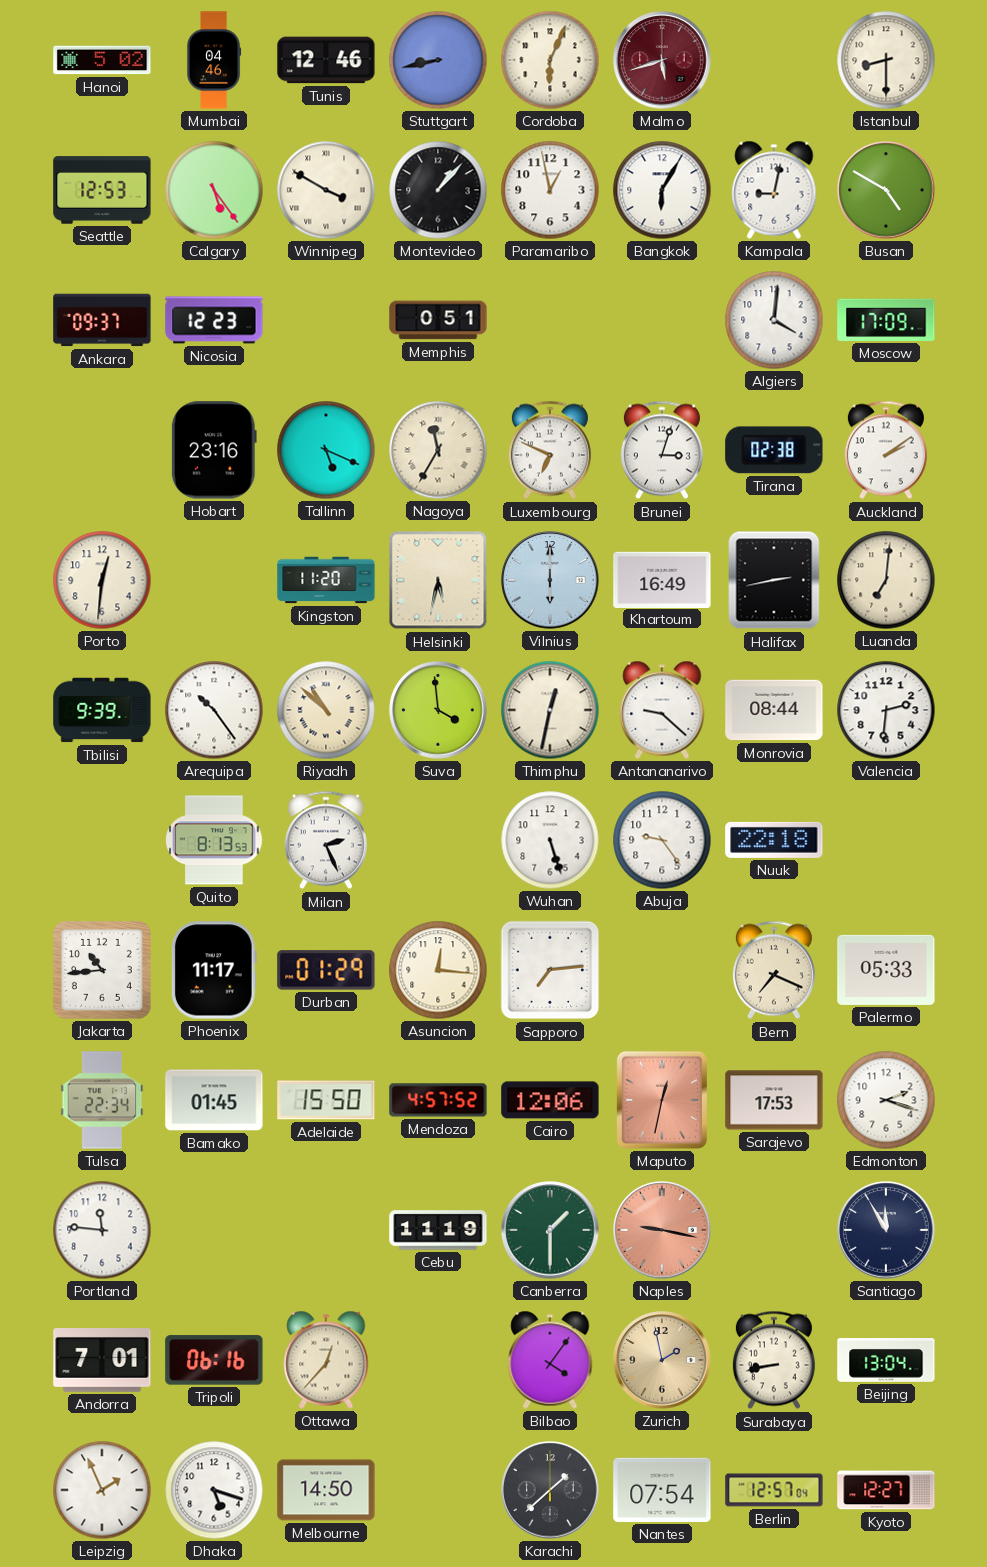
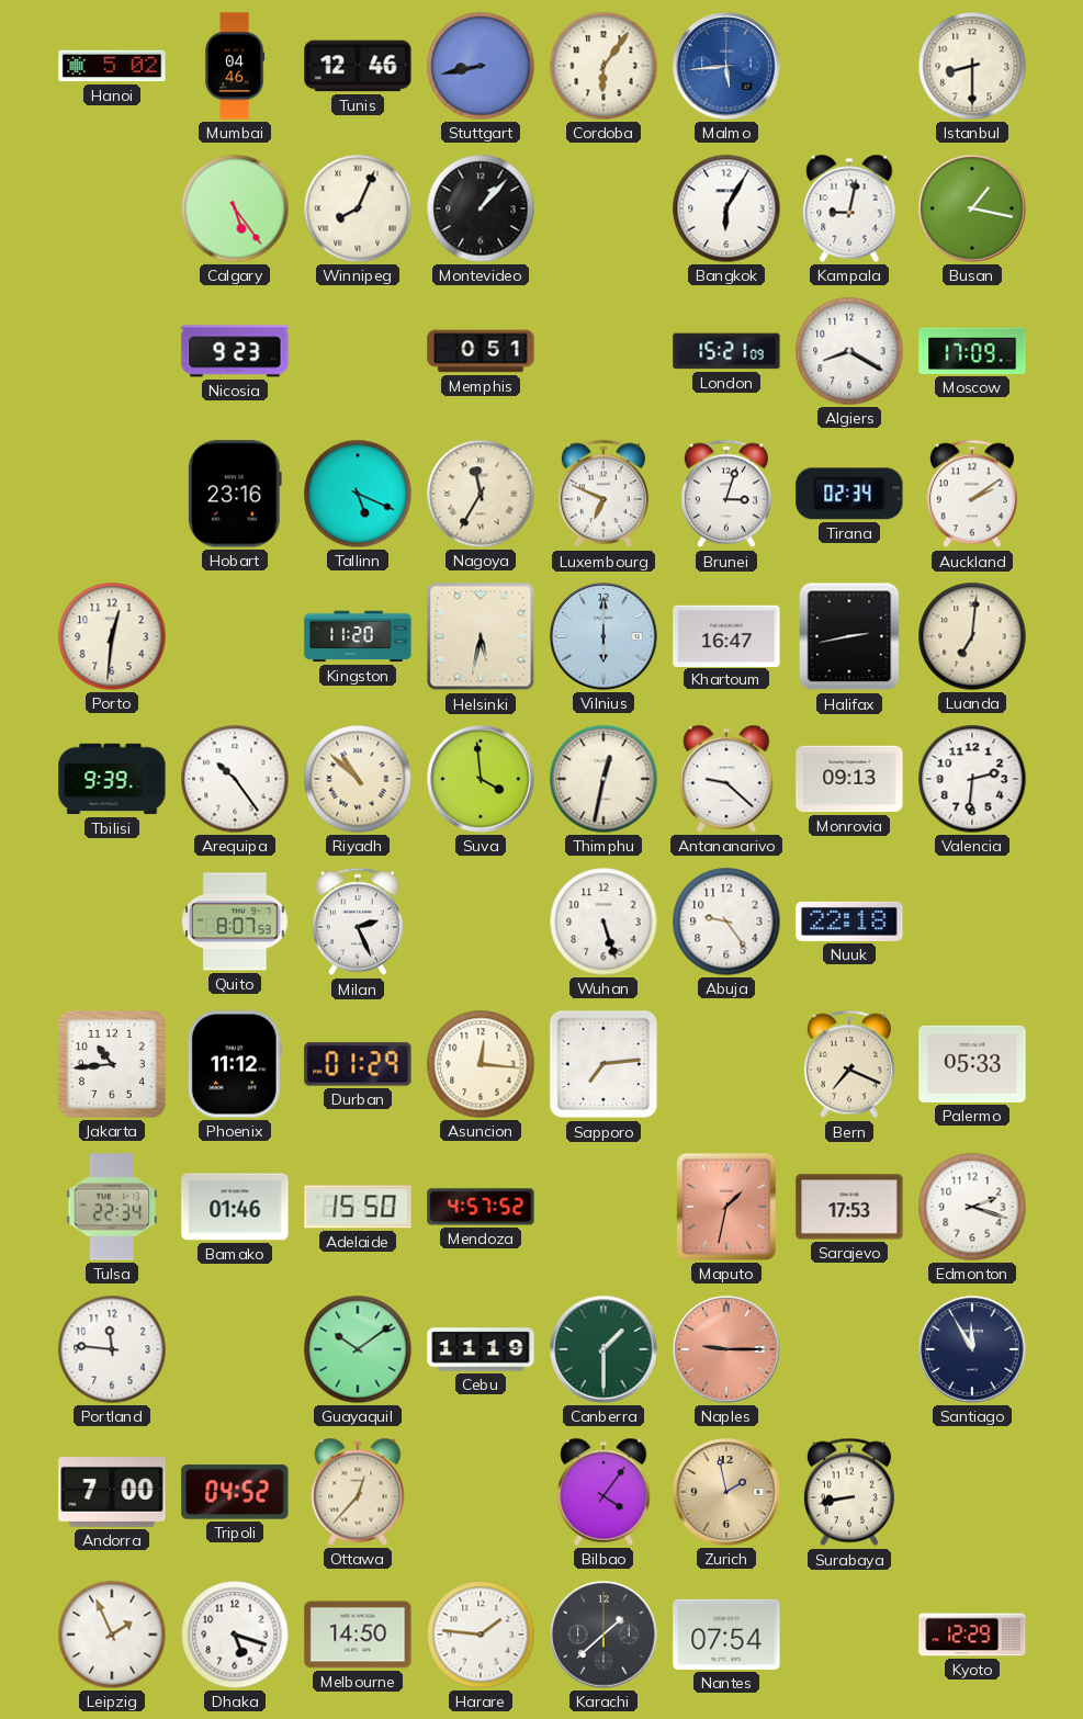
Cordoba: 6:04 -> 6:06
Malmo: 5:42 -> 5:44
Malmo dial: burgundy -> blue
Seattle: 12:53 -> none
Winnipeg: 3:50 -> 8:04
Paramaribo: 12:58 -> none
Busan: 4:50 -> 1:17
Ankara: 09:37 -> none
Nicosia: 12:23 -> 9:23
London: none -> 15:21
Algiers: 4:01 -> 8:20
Tirana: 02:38 -> 02:34
Khartoum: 16:49 -> 16:47
Monrovia: 08:44 -> 09:13
Quito: 8:13 -> 8:07
Phoenix: 11:17 -> 11:12
Bamako: 01:45 -> 01:46
Cairo: 12:06 -> none
Maputo: 12:32 -> 1:32
Guayaquil: none -> 10:09
Naples: 9:17 -> 9:15
Andorra: 7:01 -> 7:00
Tripoli: 06:16 -> 04:52
Beijing: 13:04 -> none
Harare: none -> 1:46
Berlin: 12:57 -> none
Kyoto: 12:27 -> 12:29
